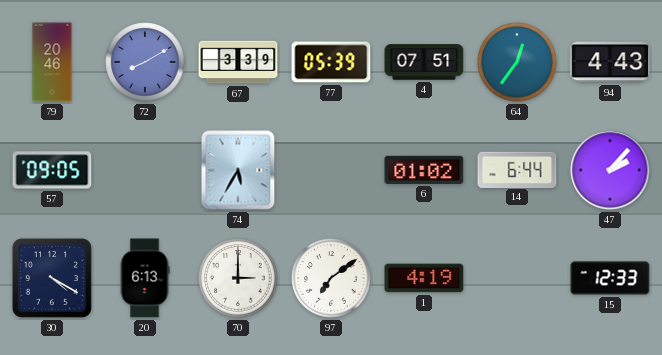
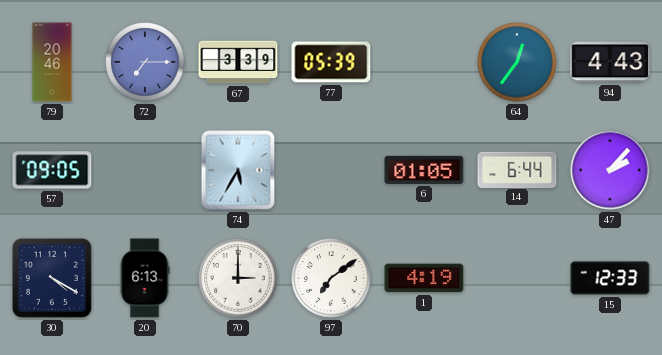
72: 8:10 -> 7:15
4: 07:51 -> none
6: 01:02 -> 01:05
